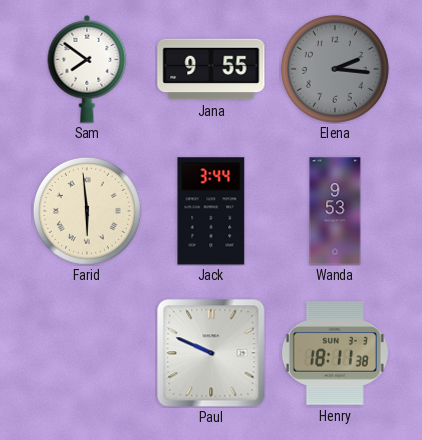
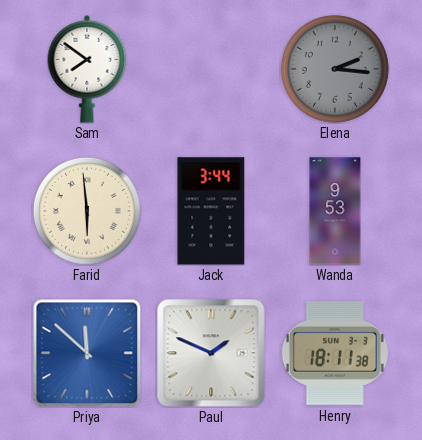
Jana: 9:55 -> none
Priya: none -> 11:52
Paul: 9:49 -> 1:49
